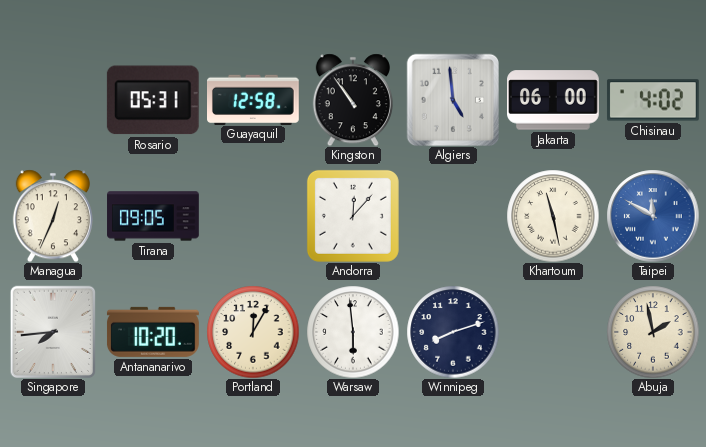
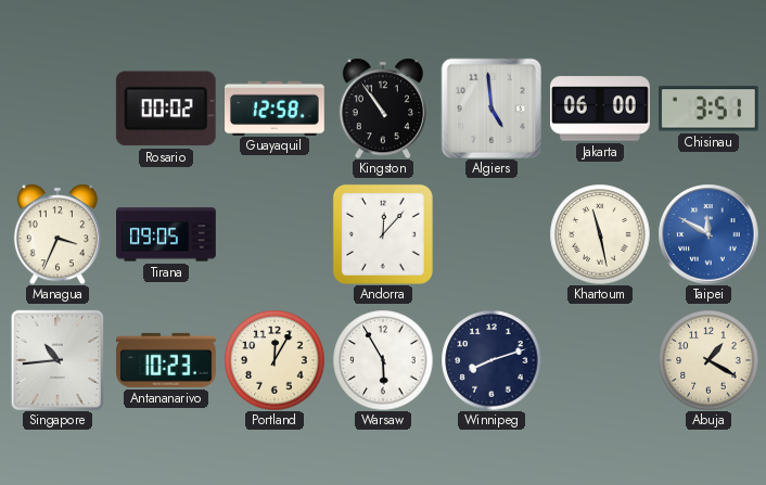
Rosario: 05:31 -> 00:02
Chisinau: 4:02 -> 3:51
Managua: 12:34 -> 3:34
Singapore: 7:44 -> 10:44
Antananarivo: 10:20 -> 10:23
Warsaw: 5:59 -> 5:55
Abuja: 1:58 -> 1:20
